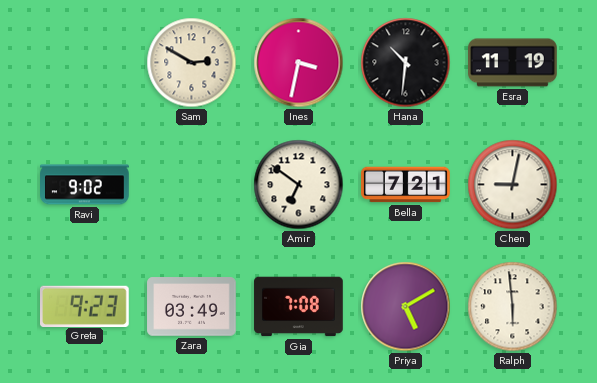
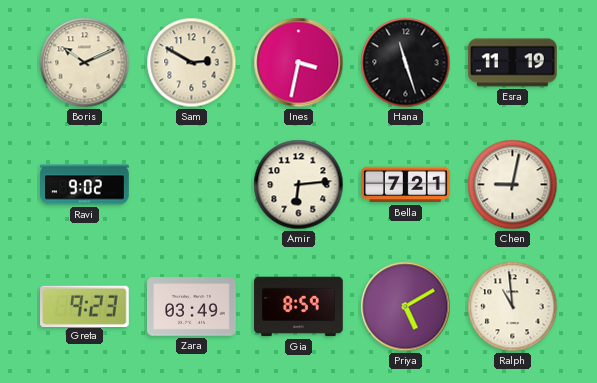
Boris: none -> 10:11
Hana: 10:31 -> 11:27
Amir: 6:51 -> 6:14
Gia: 7:08 -> 8:59
Ralph: 5:59 -> 10:59
